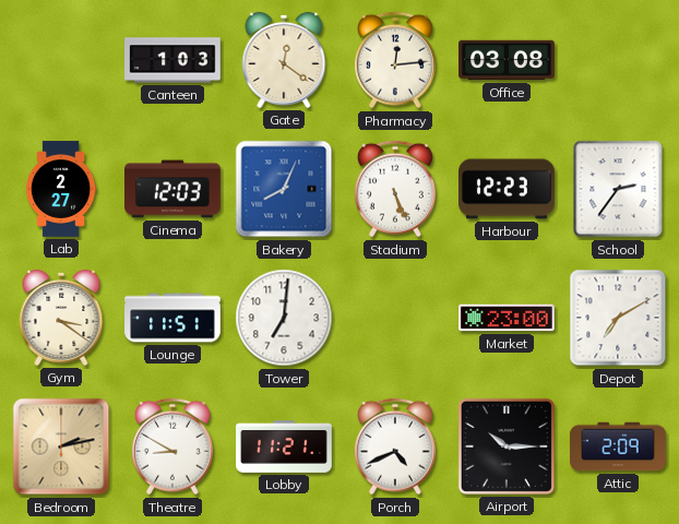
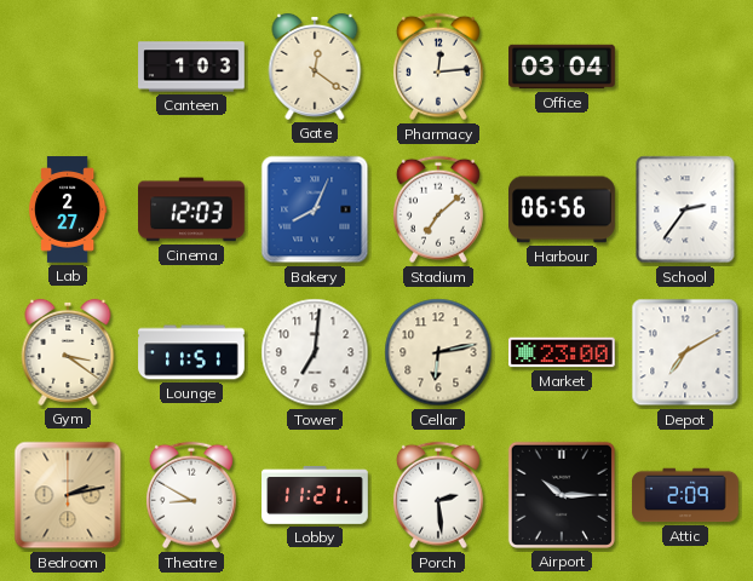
Office: 03:08 -> 03:04
Stadium: 5:26 -> 7:08
Harbour: 12:23 -> 06:56
Cellar: none -> 6:13
Porch: 4:41 -> 2:29
